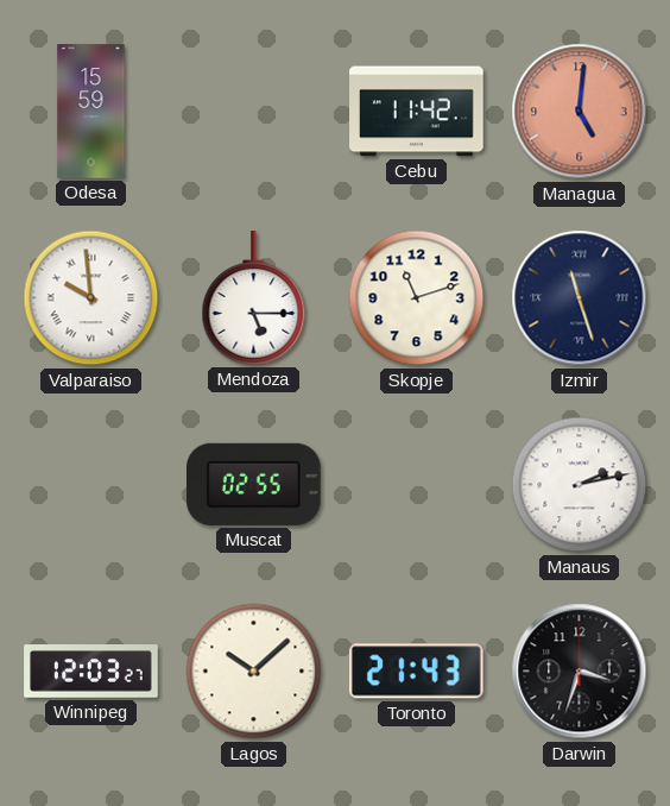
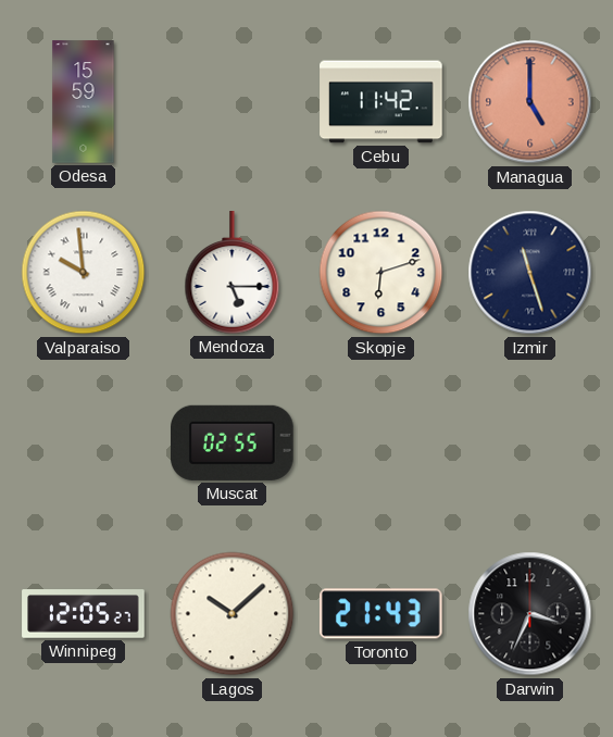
Managua: 5:01 -> 5:00
Skopje: 11:12 -> 6:12
Manaus: 2:13 -> none
Winnipeg: 12:03 -> 12:05
Darwin: 3:33 -> 3:34
